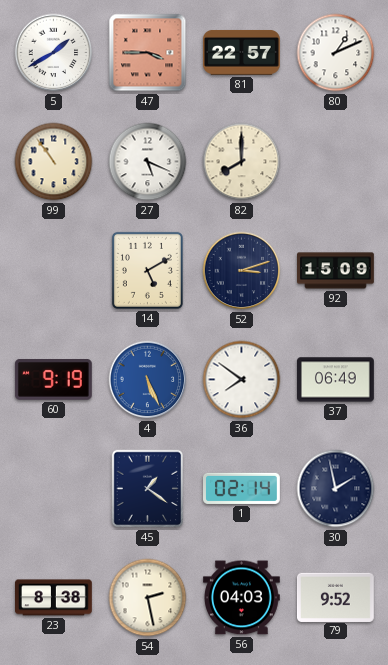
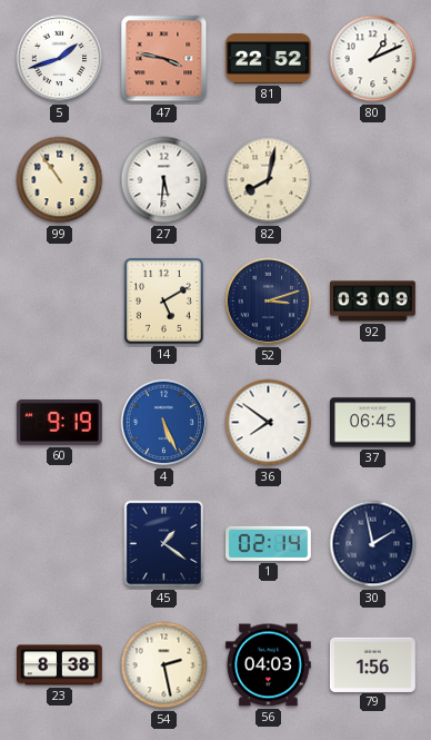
5: 1:40 -> 1:42
47: 3:45 -> 3:47
81: 22:57 -> 22:52
27: 5:19 -> 5:31
82: 8:00 -> 8:02
92: 15:09 -> 03:09
37: 06:49 -> 06:45
79: 9:52 -> 1:56
